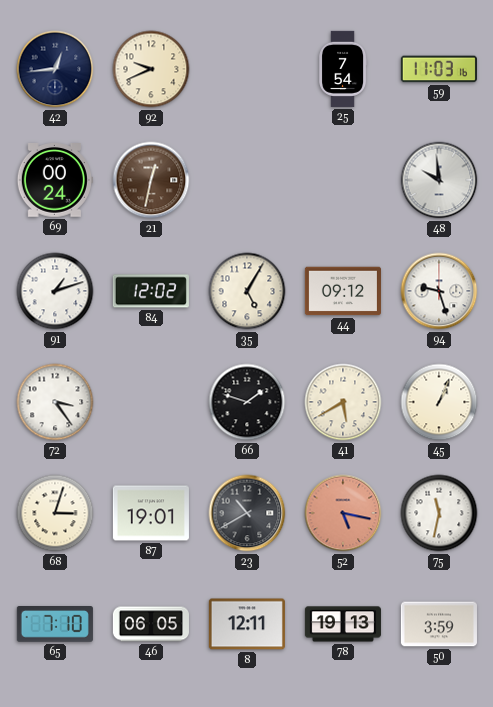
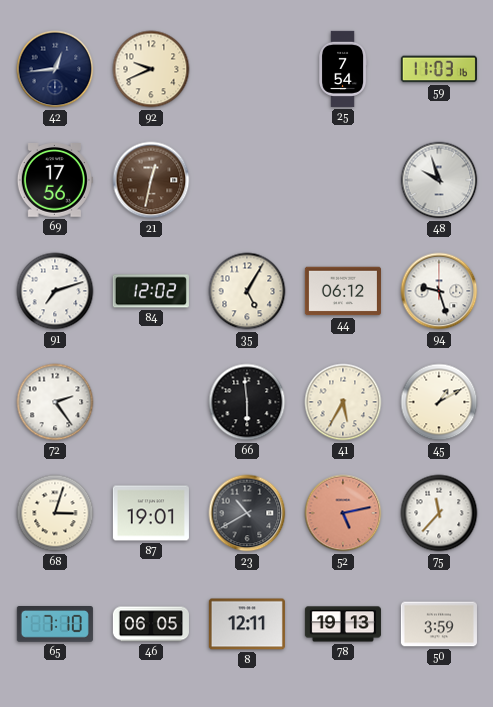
69: 00:24 -> 17:56
48: 9:59 -> 9:57
91: 1:12 -> 7:12
44: 09:12 -> 06:12
72: 3:24 -> 2:24
66: 1:48 -> 5:59
41: 5:40 -> 5:35
45: 1:04 -> 1:10
52: 5:17 -> 5:13
75: 11:32 -> 11:37
